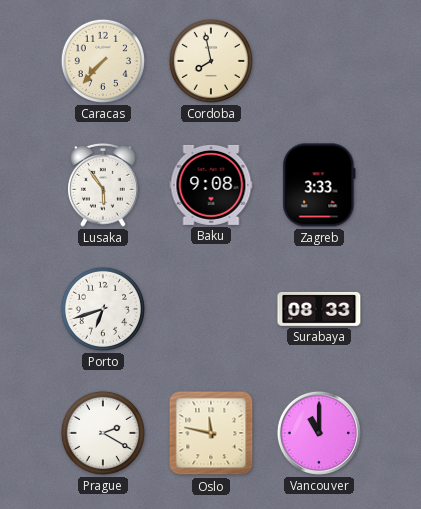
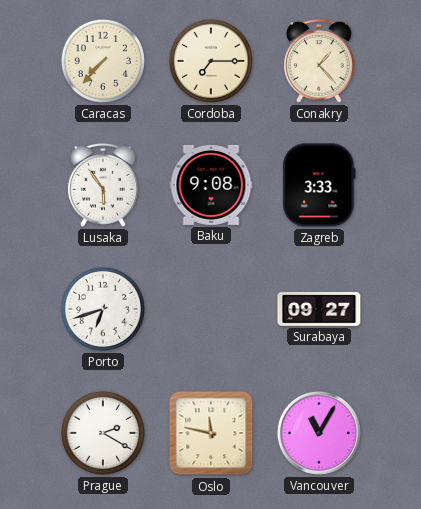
Cordoba: 7:58 -> 7:15
Conakry: none -> 1:23
Surabaya: 08:33 -> 09:27
Vancouver: 11:00 -> 11:05
